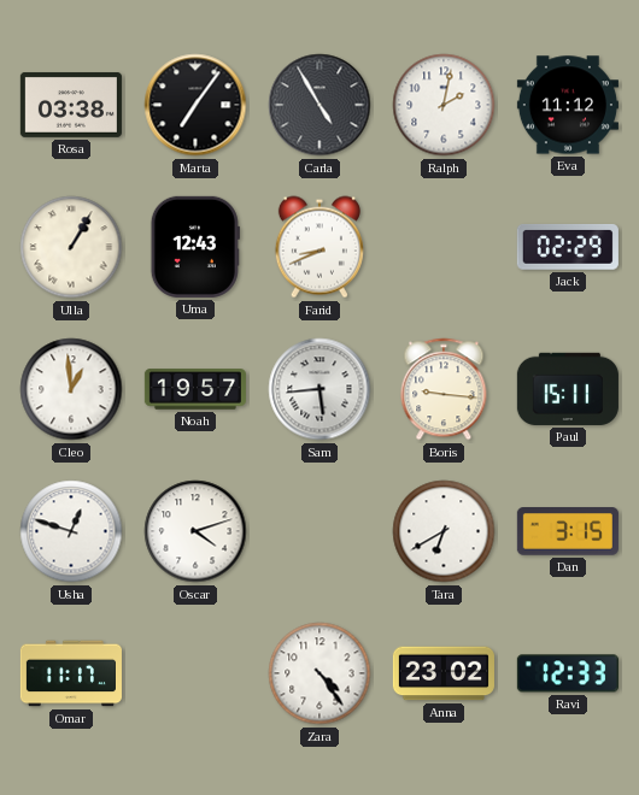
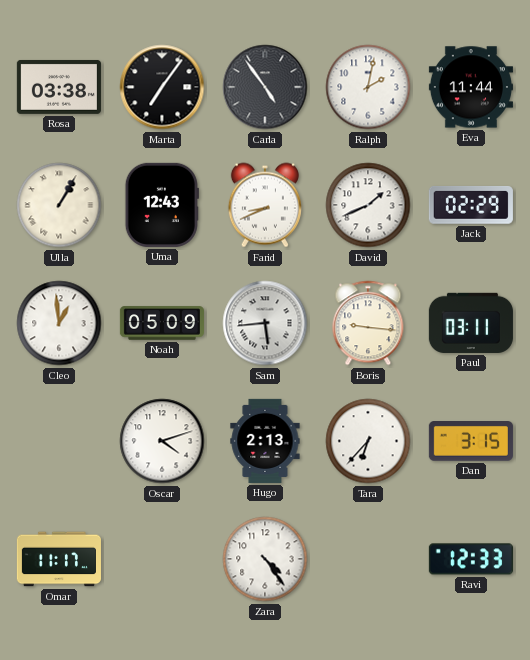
Carla: 4:55 -> 4:54
Eva: 11:12 -> 11:44
David: none -> 1:41
Noah: 19:57 -> 05:09
Paul: 15:11 -> 03:11
Usha: 12:48 -> none
Hugo: none -> 2:13
Tara: 6:40 -> 6:37
Anna: 23:02 -> none
